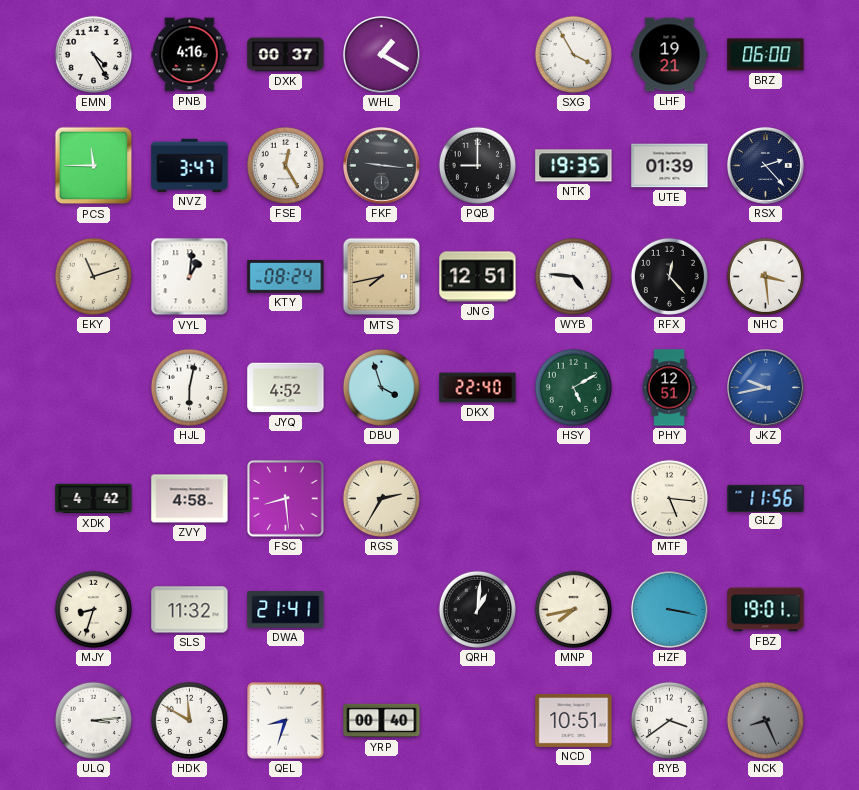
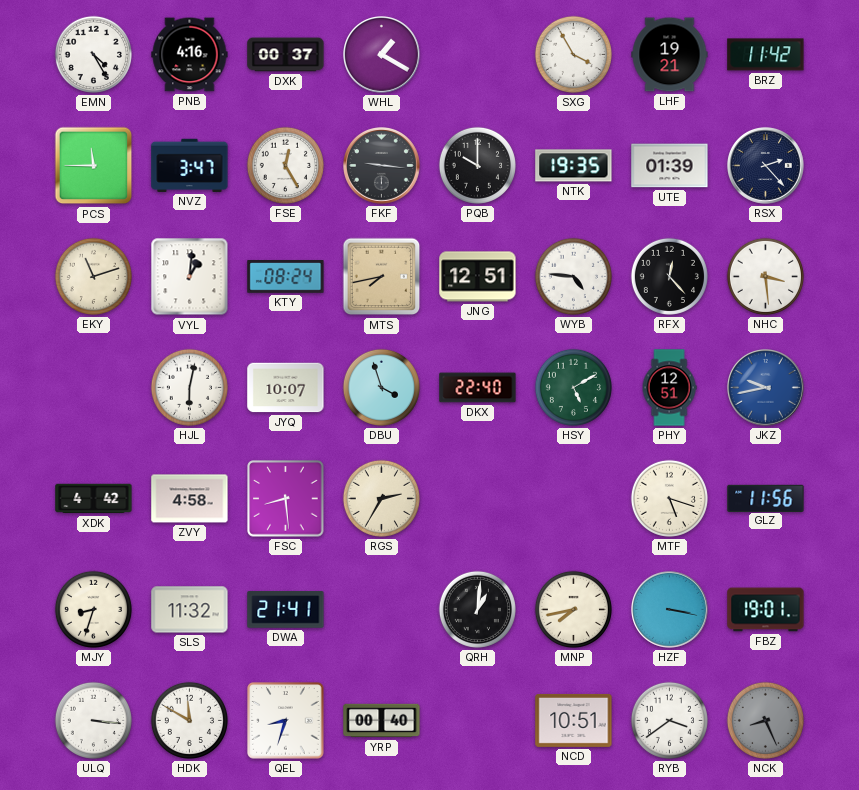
BRZ: 06:00 -> 11:42
PQB: 9:00 -> 10:00
JYQ: 4:52 -> 10:07
MTF: 5:16 -> 5:18
ULQ: 3:14 -> 3:16
